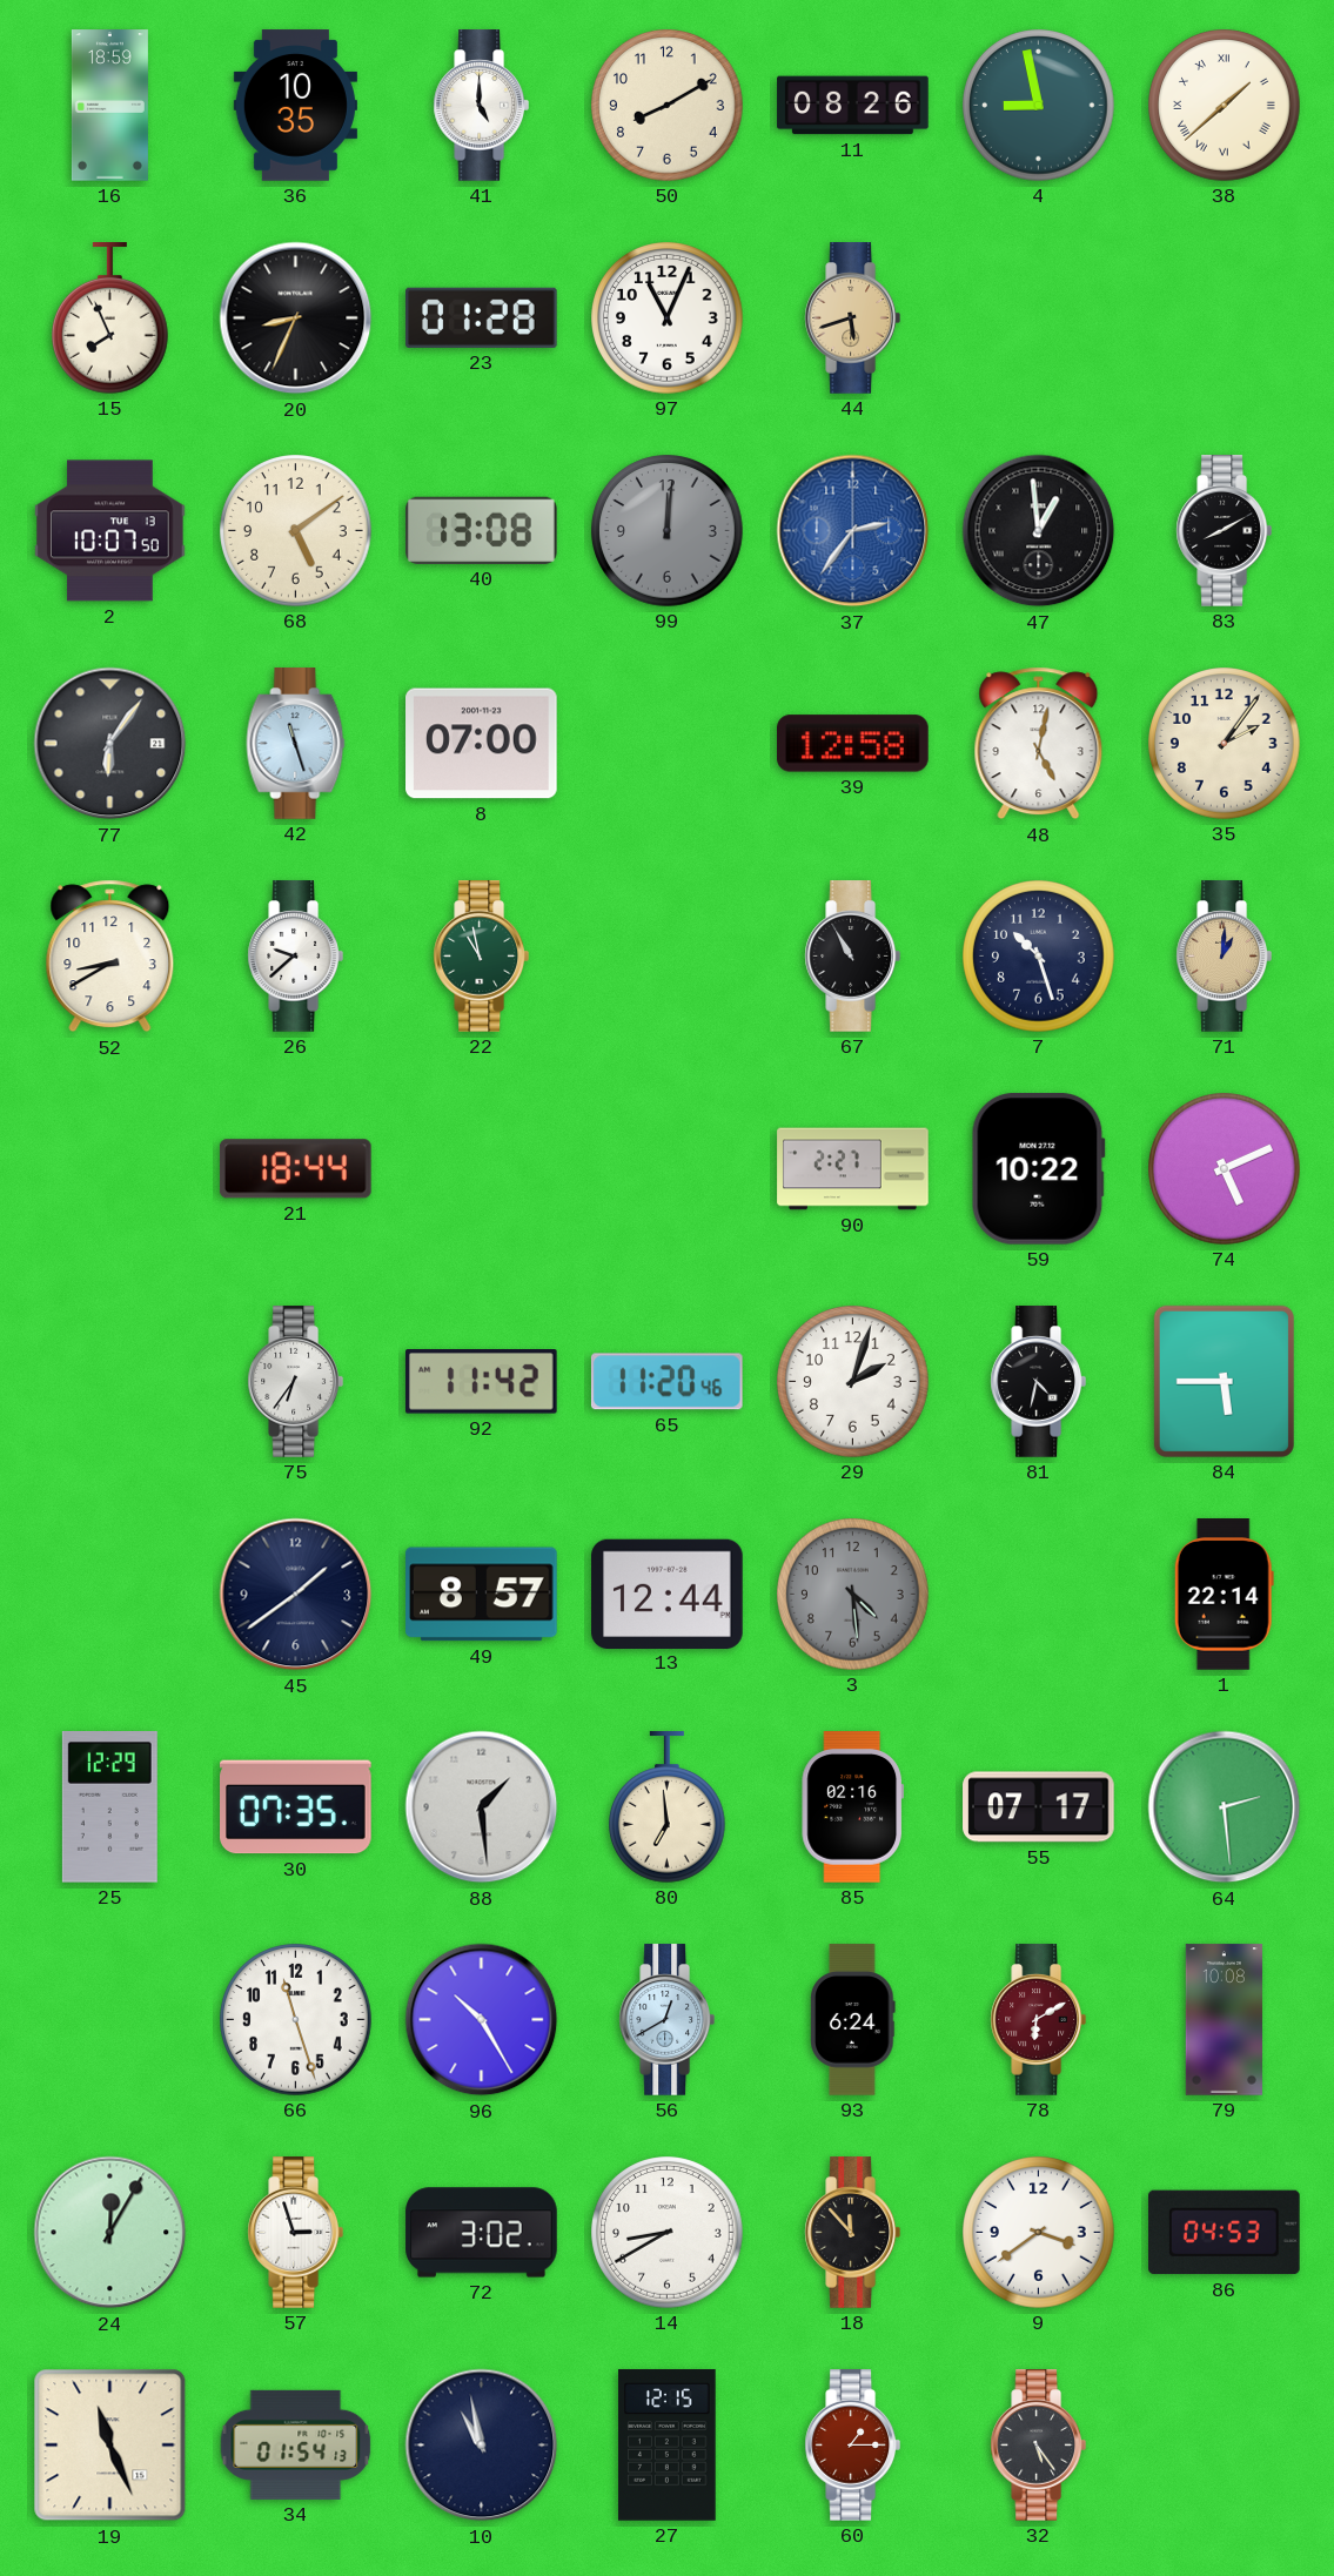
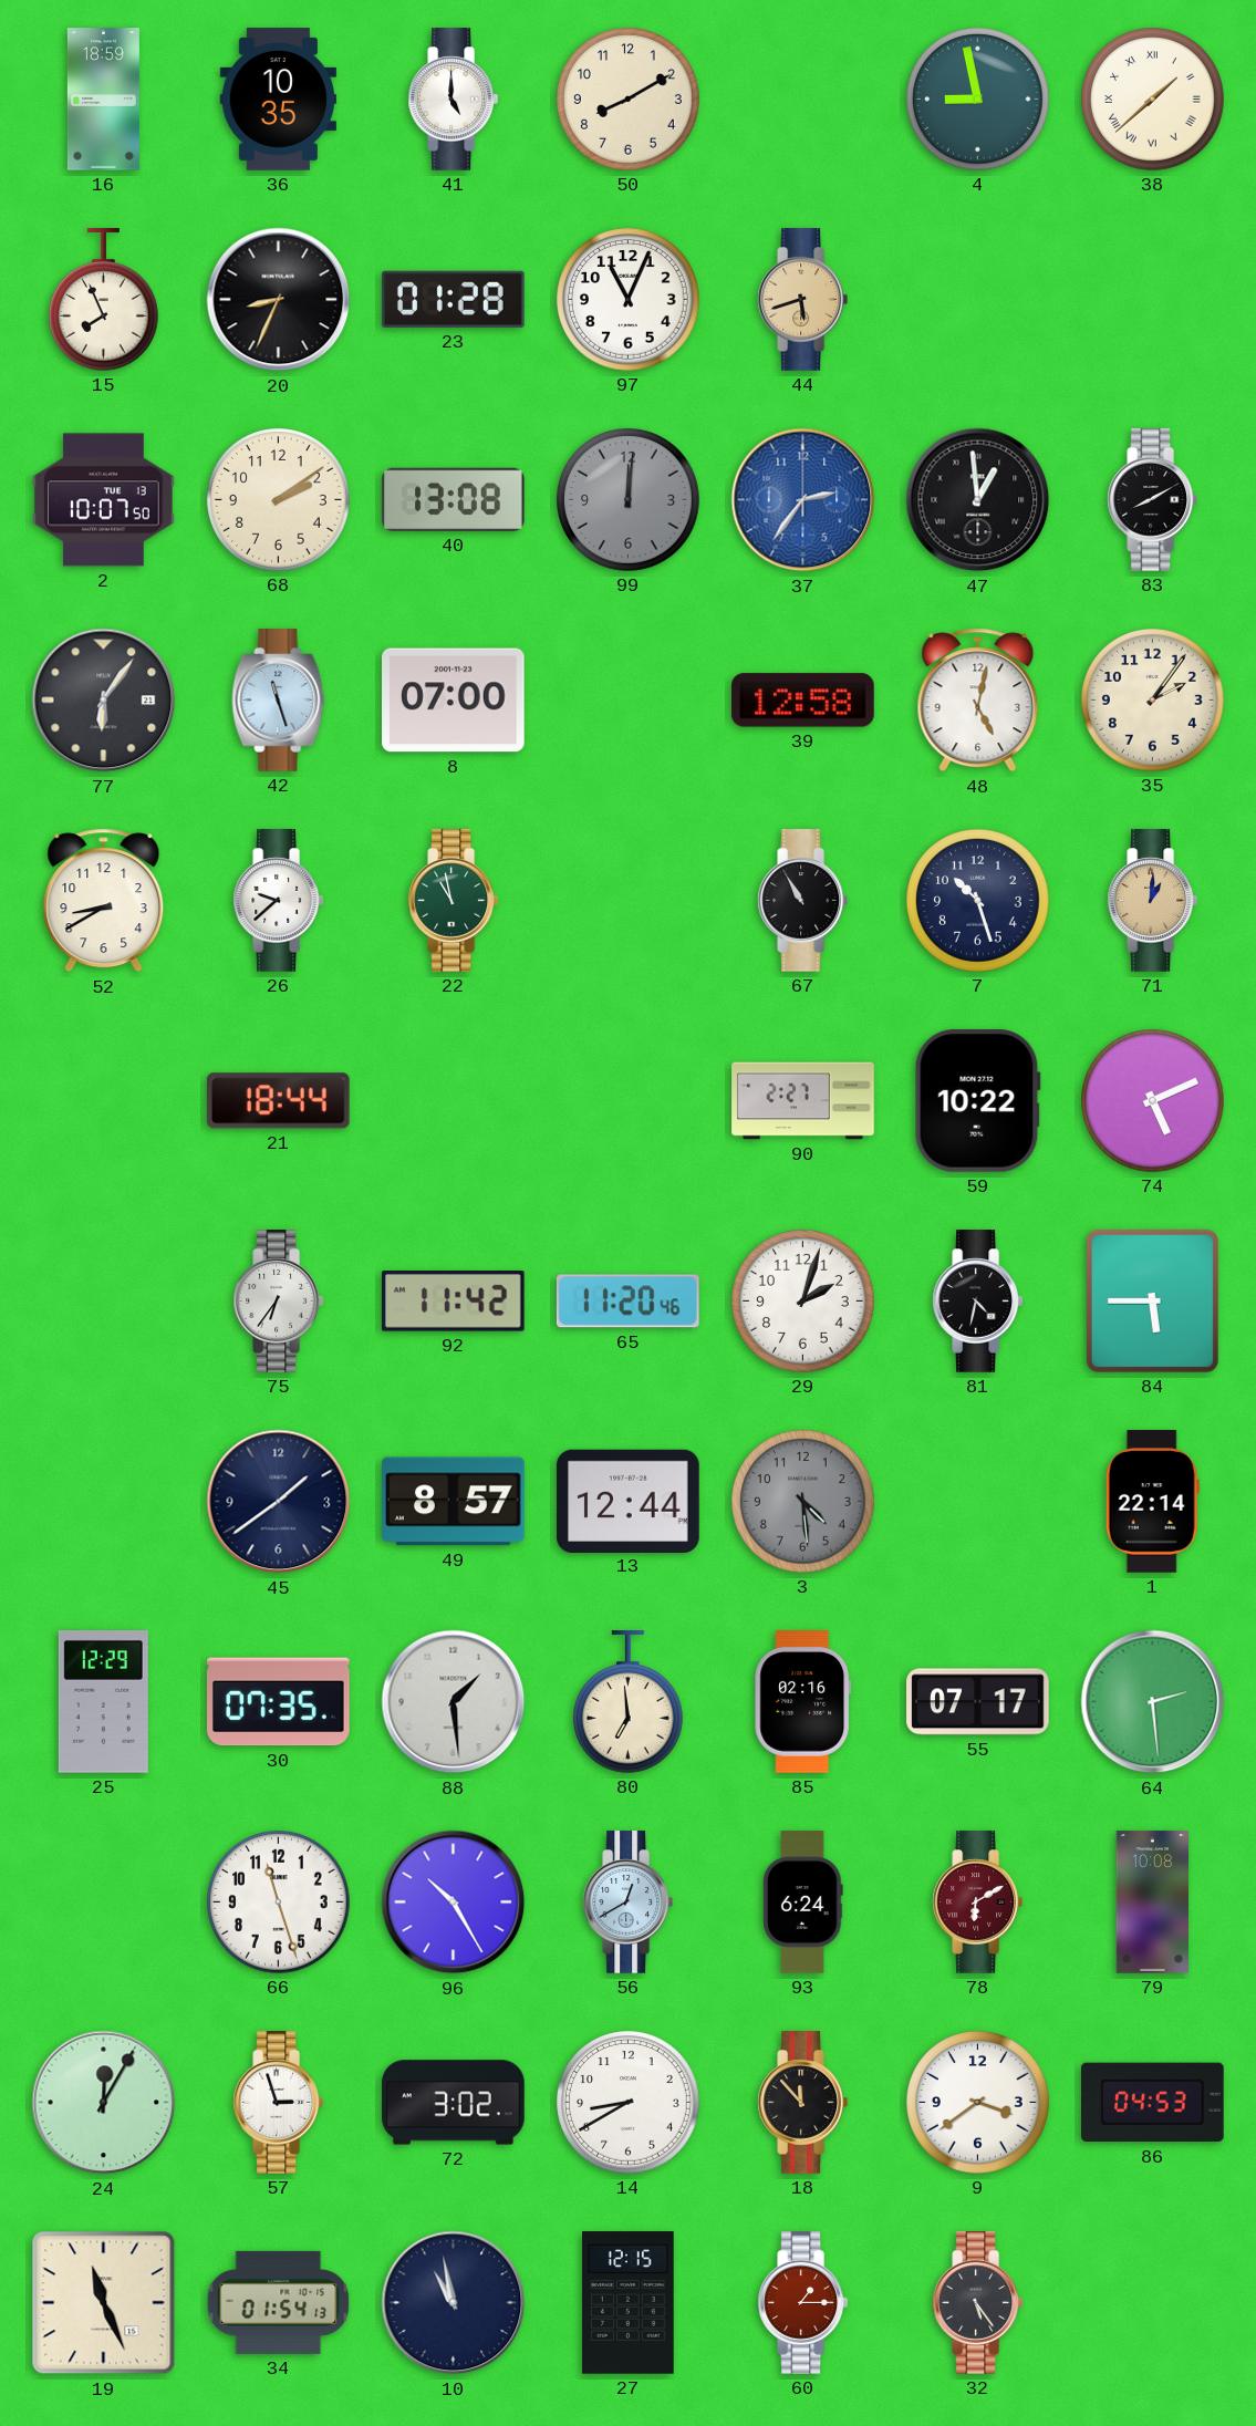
11: 08:26 -> none
68: 5:09 -> 2:09
